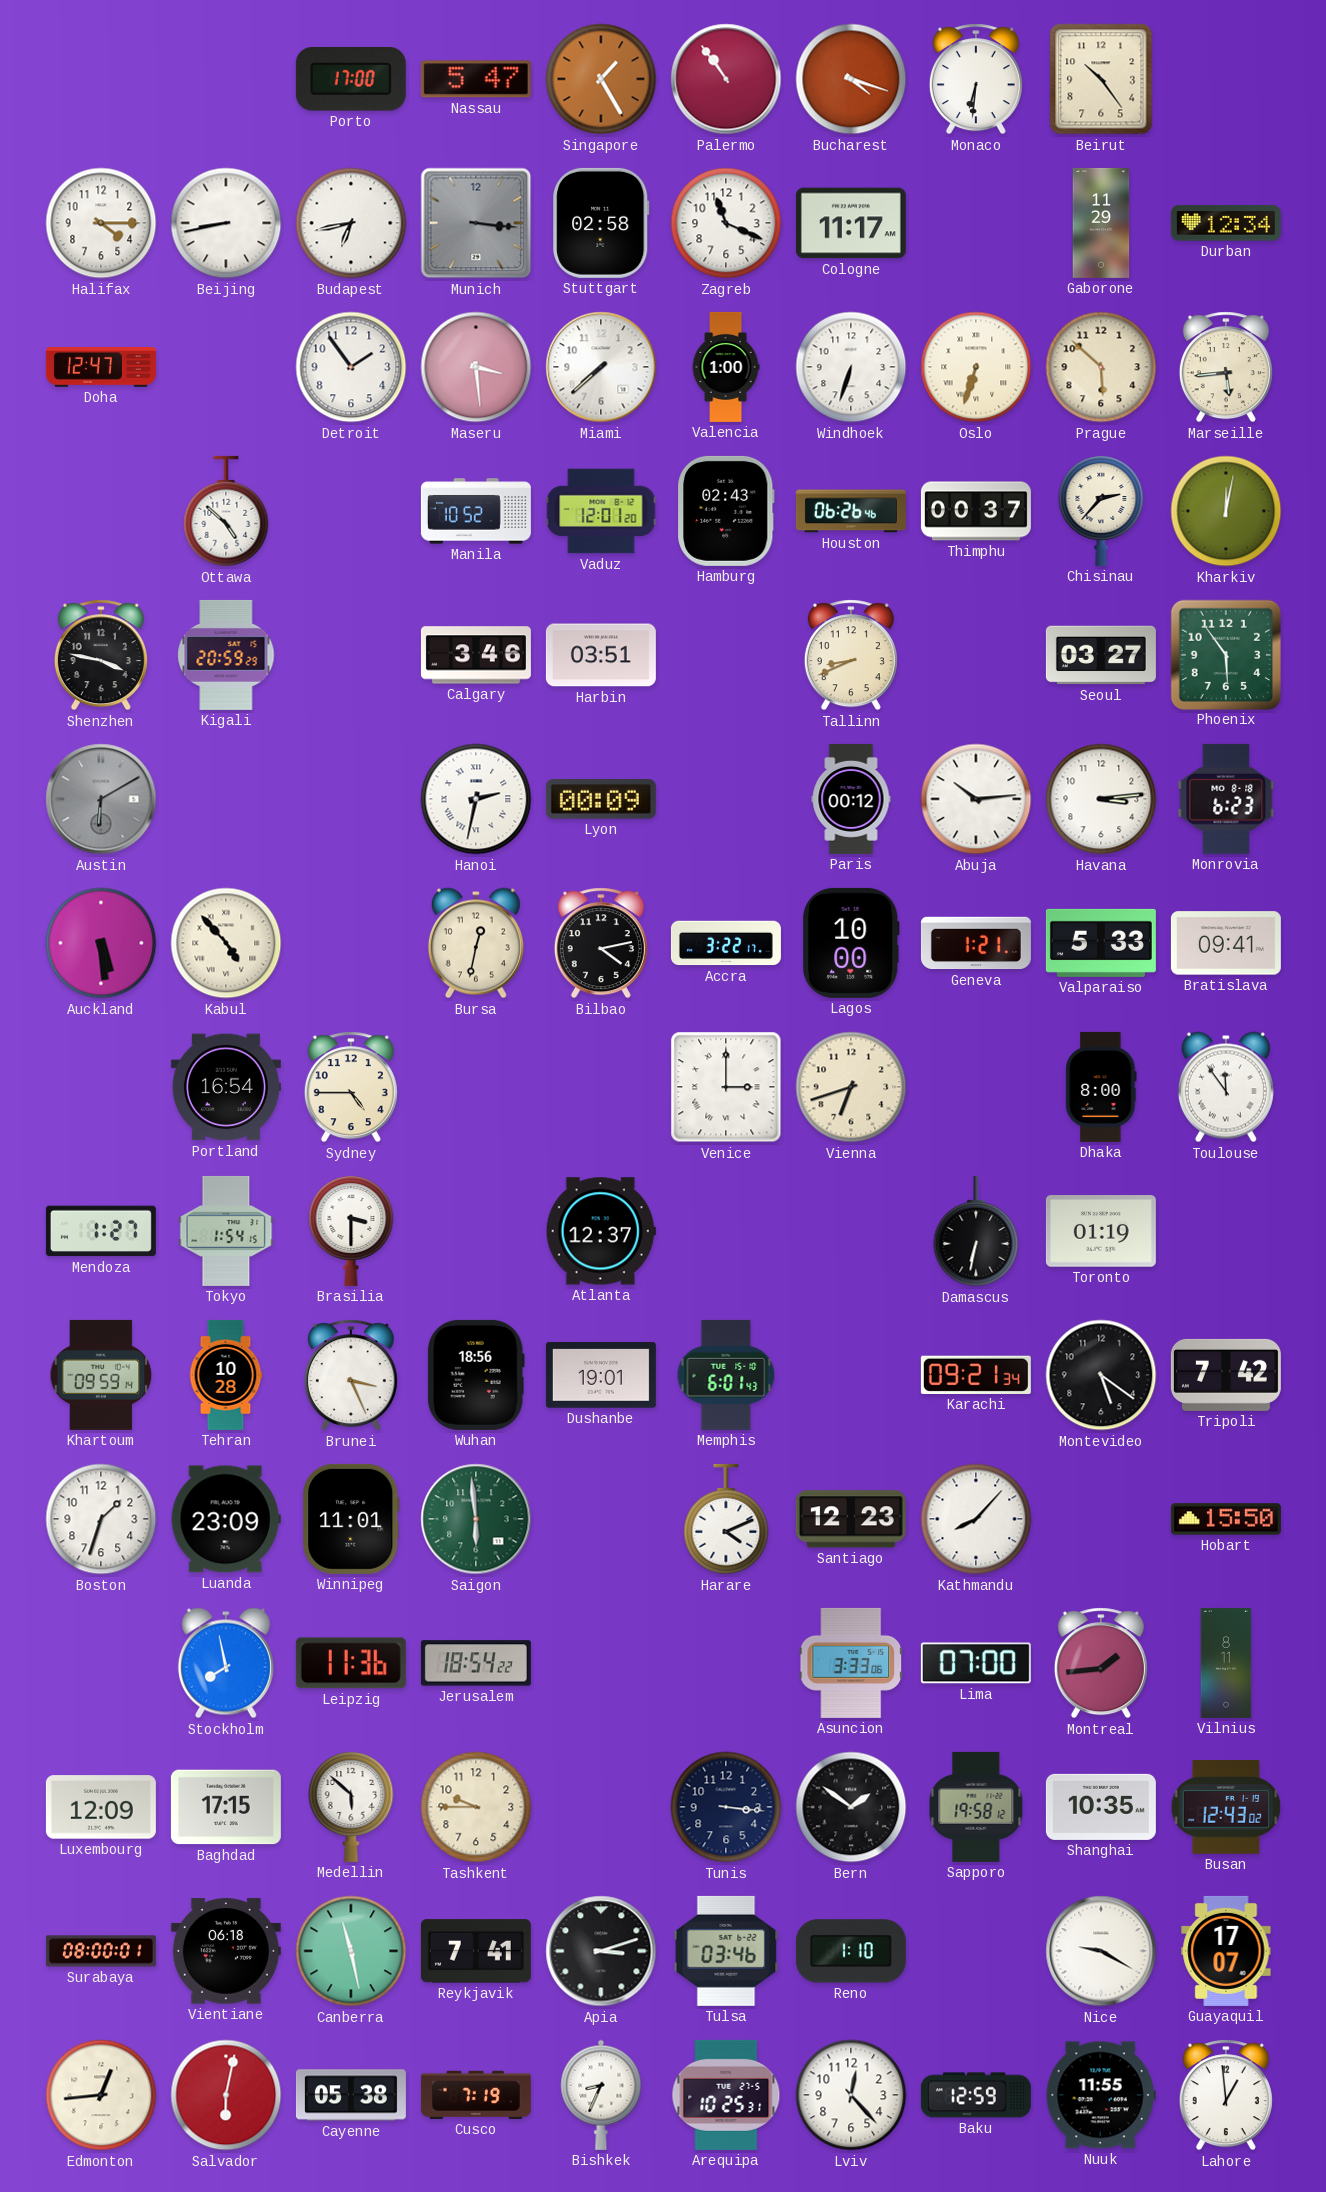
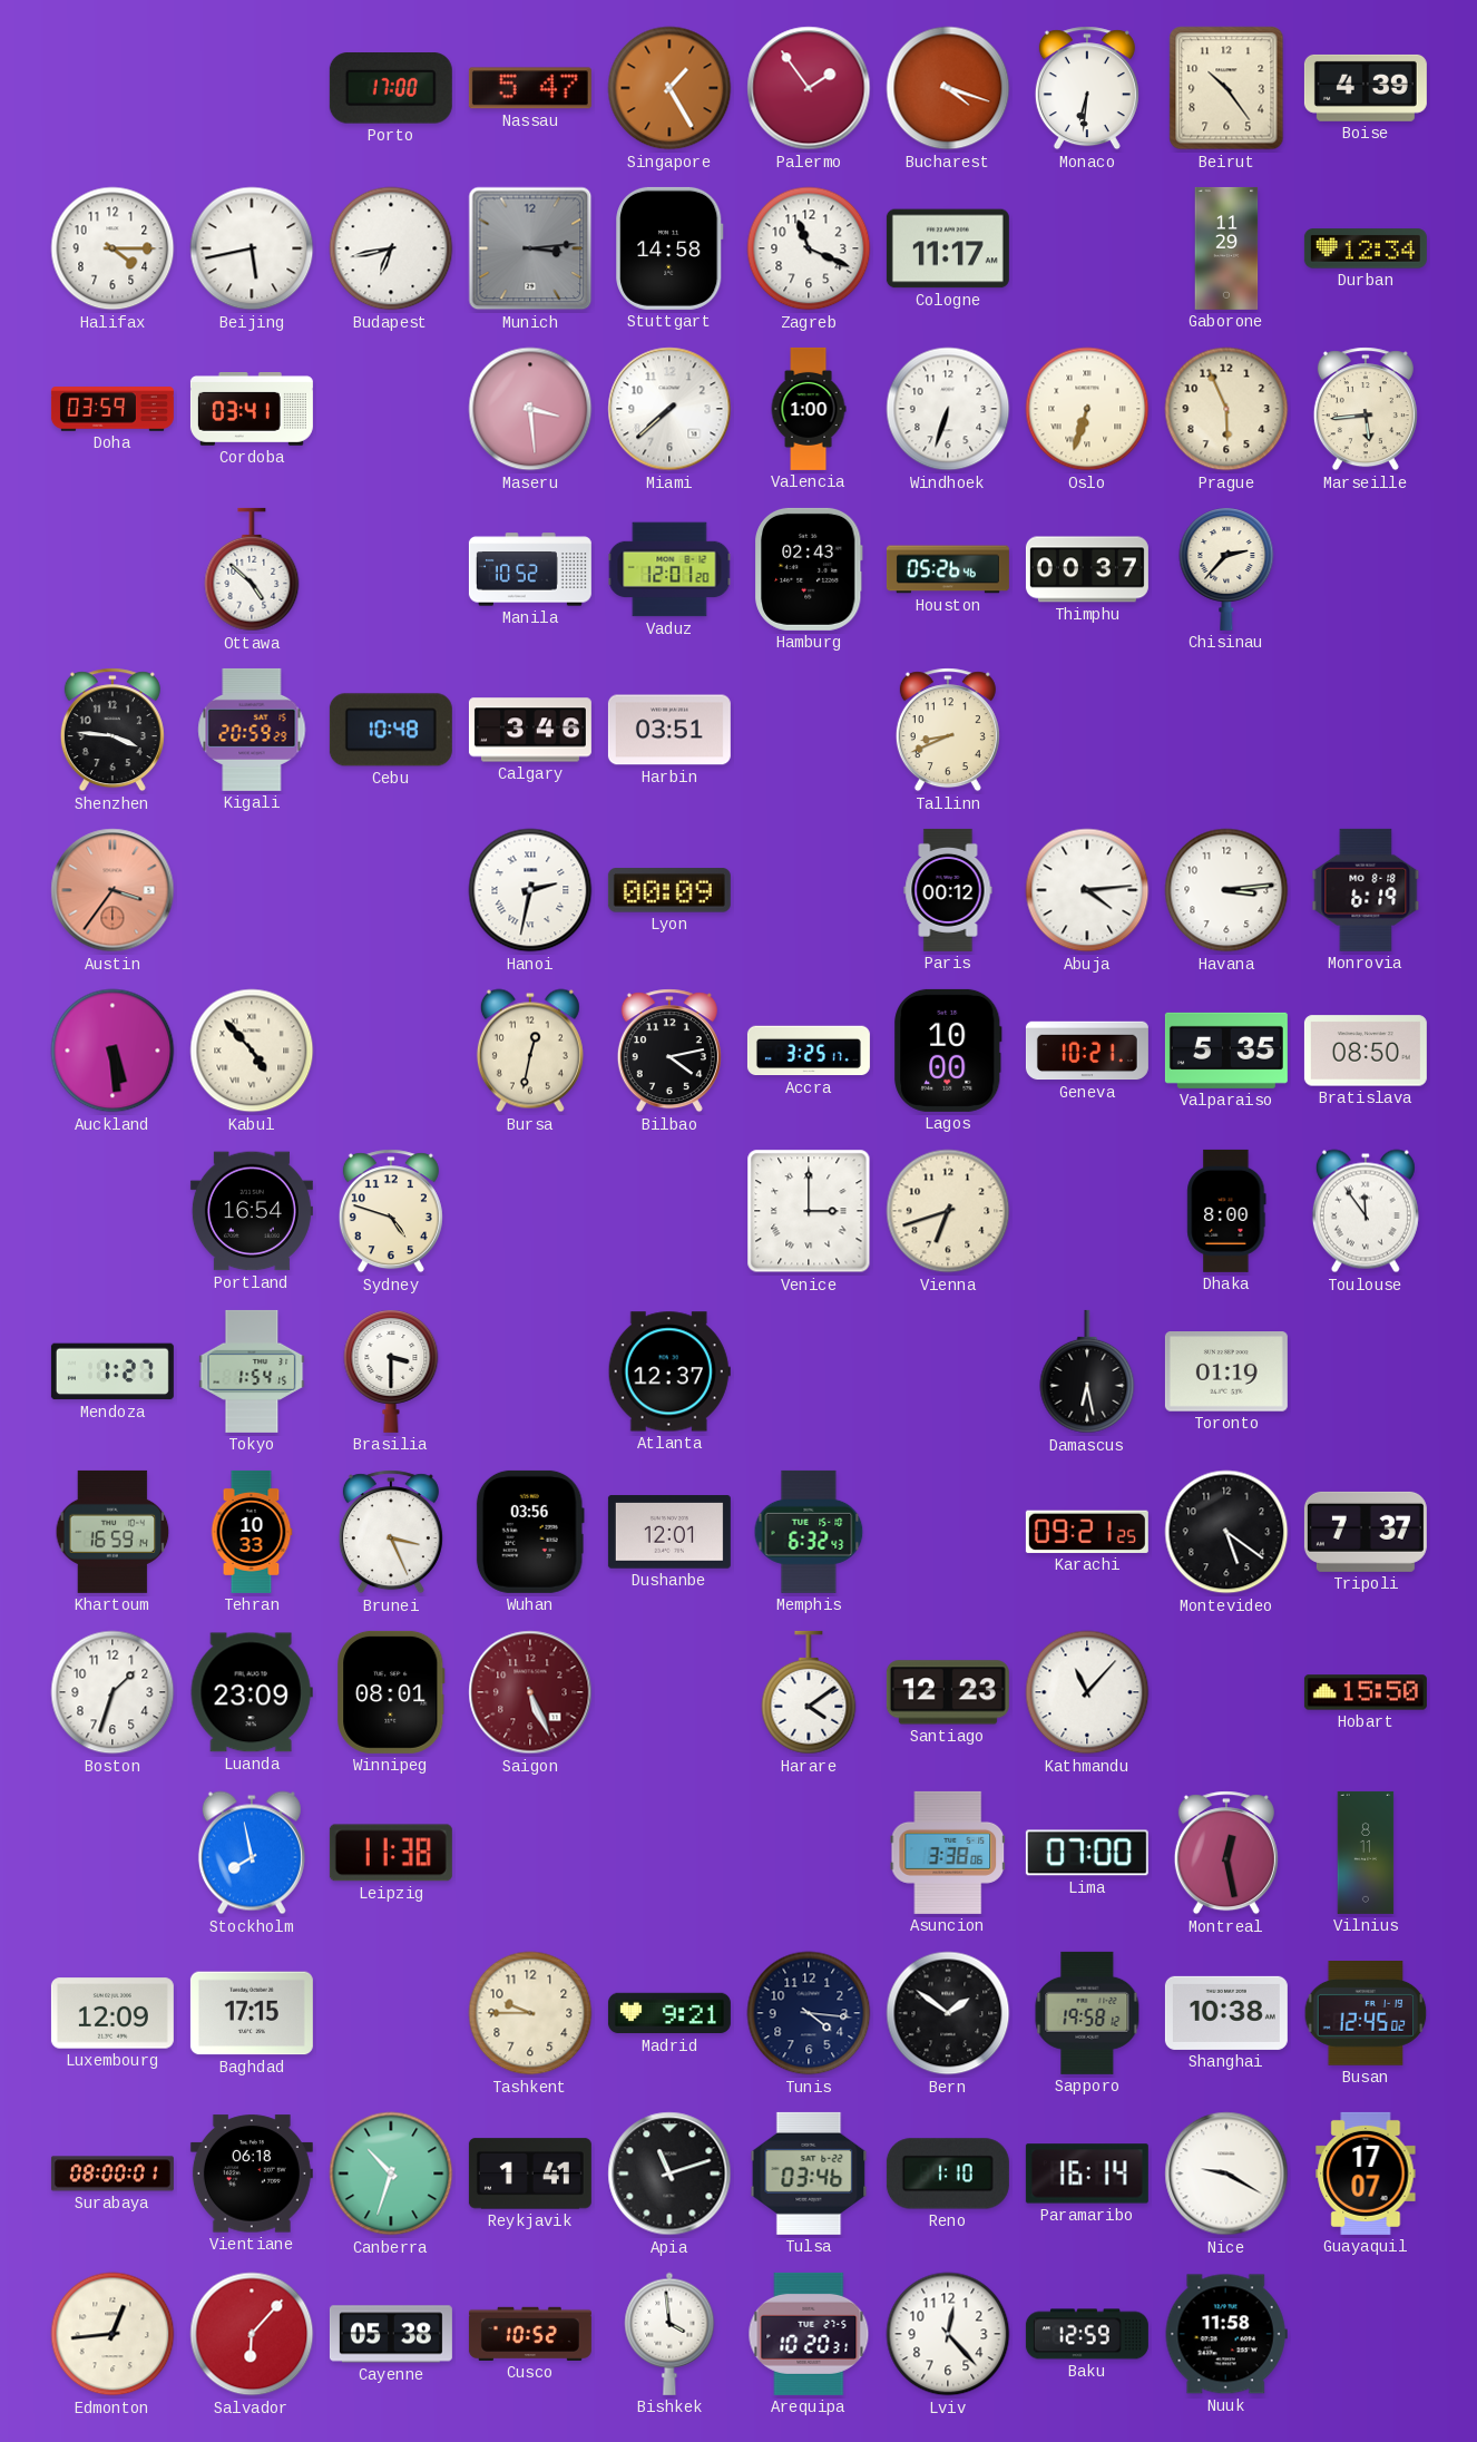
Palermo: 10:54 -> 1:54
Boise: none -> 4:39
Beijing: 8:43 -> 5:43
Munich: 3:16 -> 3:14
Stuttgart: 02:58 -> 14:58
Doha: 12:47 -> 03:59
Cordoba: none -> 03:41
Detroit: 1:54 -> none
Prague: 5:52 -> 5:56
Houston: 06:26 -> 05:26
Kharkiv: 12:02 -> none
Shenzhen: 3:47 -> 3:46
Cebu: none -> 10:48
Seoul: 03:27 -> none
Phoenix: 5:54 -> none
Austin: 6:10 -> 3:36
Austin dial: grey -> salmon
Abuja: 10:14 -> 4:14
Monrovia: 6:23 -> 6:19
Accra: 3:22 -> 3:25
Geneva: 1:21 -> 10:21
Valparaiso: 5:33 -> 5:35
Bratislava: 09:41 -> 08:50
Sydney: 4:45 -> 4:48
Damascus: 6:32 -> 6:28
Khartoum: 09:59 -> 16:59
Tehran: 10:28 -> 10:33
Wuhan: 18:56 -> 03:56
Dushanbe: 19:01 -> 12:01
Memphis: 6:01 -> 6:32
Karachi: 09:21:34 -> 09:21:25
Tripoli: 7:42 -> 7:37
Winnipeg: 11:01 -> 08:01
Saigon: 5:59 -> 5:26
Saigon dial: green -> burgundy
Harare: 4:11 -> 4:09
Kathmandu: 8:07 -> 11:07
Leipzig: 11:36 -> 11:38
Jerusalem: 18:54 -> none
Asuncion: 3:33 -> 3:38
Montreal: 1:44 -> 12:28
Medellin: 5:52 -> none
Madrid: none -> 9:21
Tunis: 3:16 -> 4:16
Shanghai: 10:35 -> 10:38
Busan: 12:43 -> 12:45
Canberra: 11:28 -> 10:33
Reykjavik: 7:41 -> 1:41
Apia: 3:12 -> 11:12
Paramaribo: none -> 16:14
Salvador: 6:02 -> 6:07
Cusco: 7:19 -> 10:52
Bishkek: 8:34 -> 3:59
Arequipa: 10:25 -> 10:20
Nuuk: 11:55 -> 11:58
Lahore: 12:59 -> none
